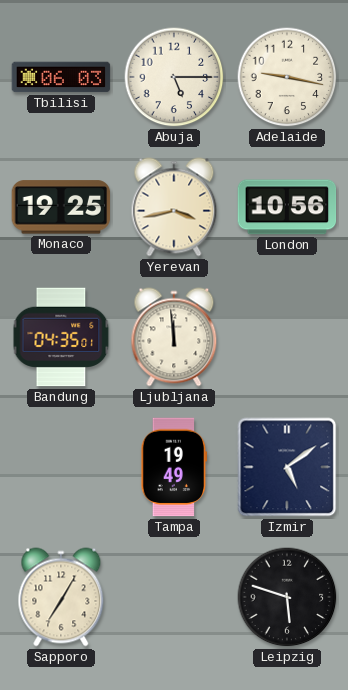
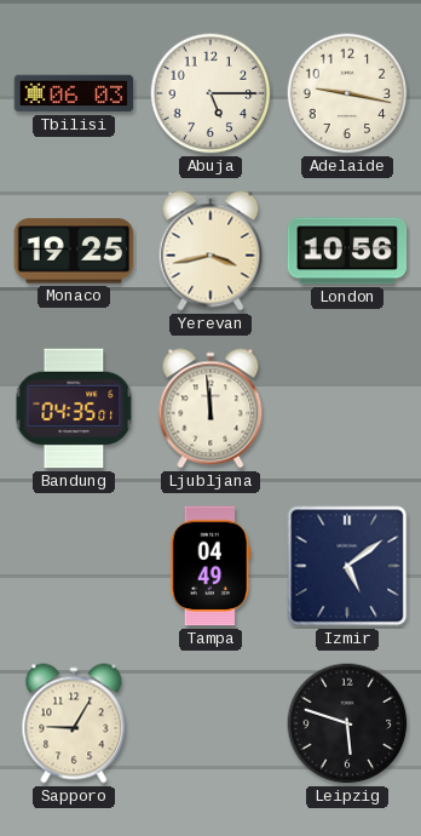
Tampa: 19:49 -> 04:49
Sapporo: 7:05 -> 9:05
